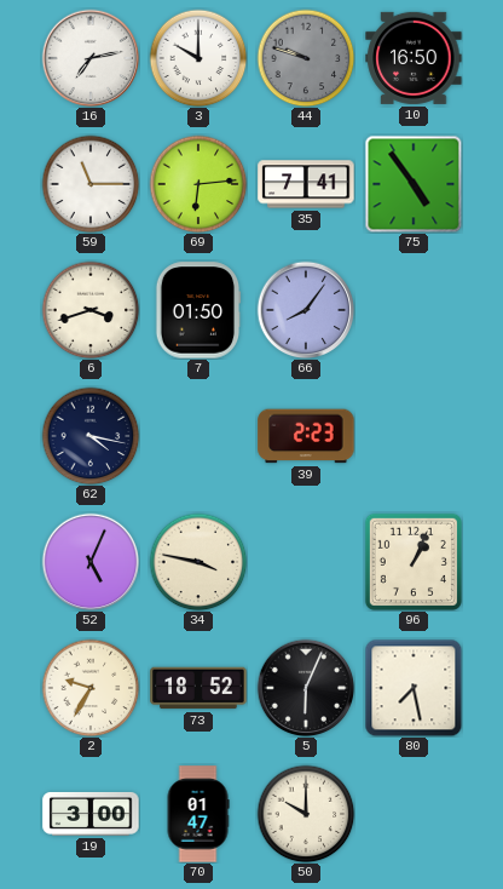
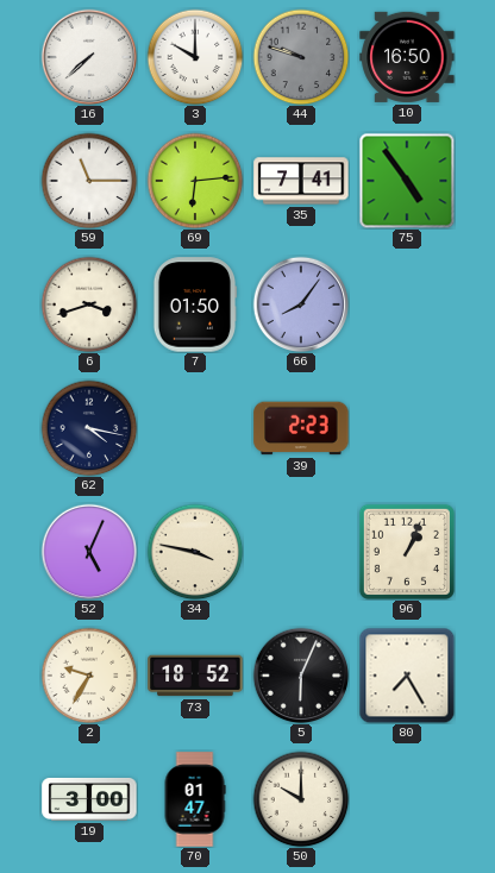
16: 7:13 -> 7:38
80: 7:28 -> 7:25
